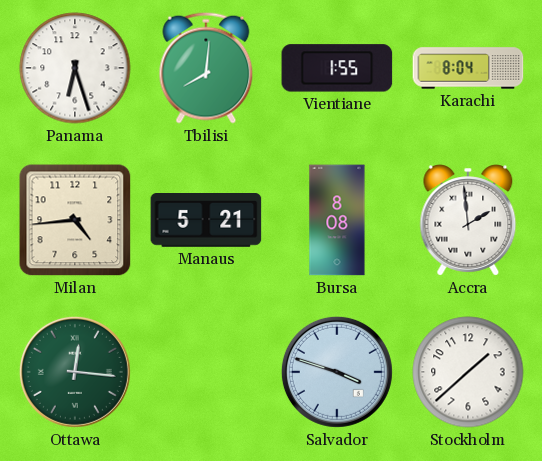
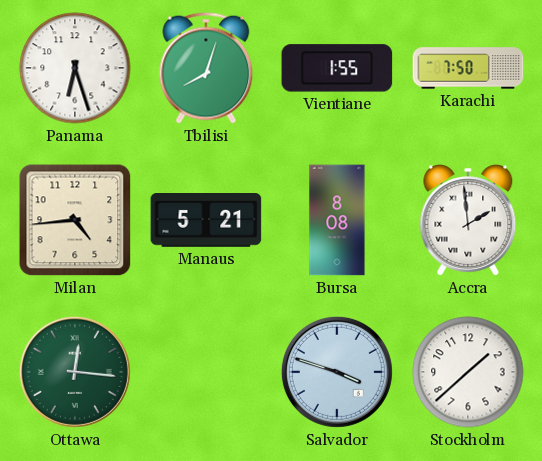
Tbilisi: 8:01 -> 8:03
Karachi: 8:04 -> 7:50
